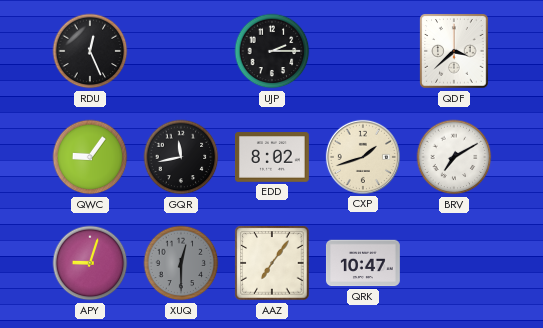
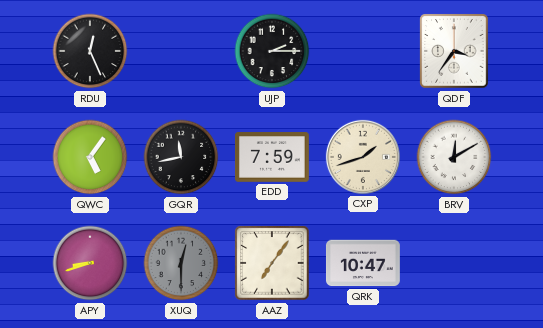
QDF: 3:38 -> 3:36
QWC: 9:06 -> 5:06
EDD: 8:02 -> 7:59
BRV: 7:10 -> 12:10
APY: 9:03 -> 8:42
